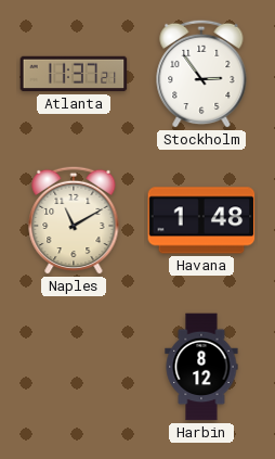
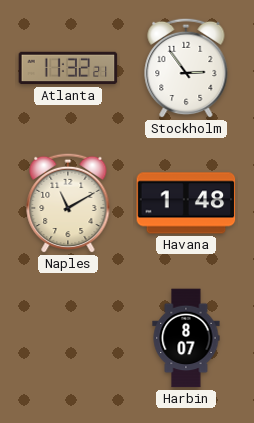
Atlanta: 11:37 -> 11:32
Harbin: 8:12 -> 8:07
